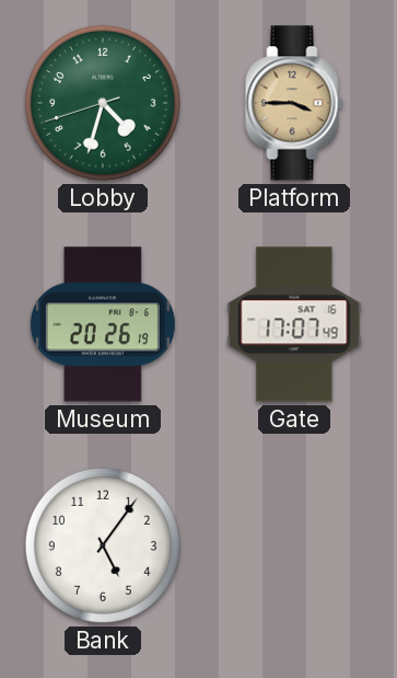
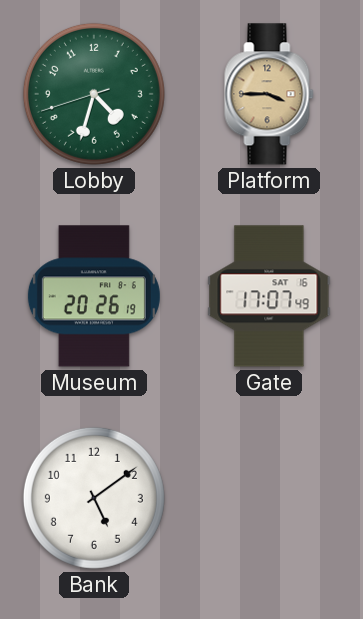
Bank: 5:06 -> 5:09
